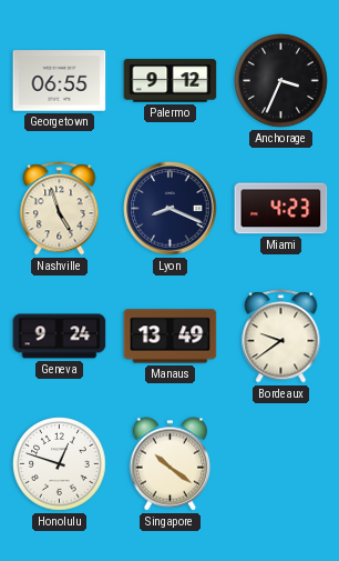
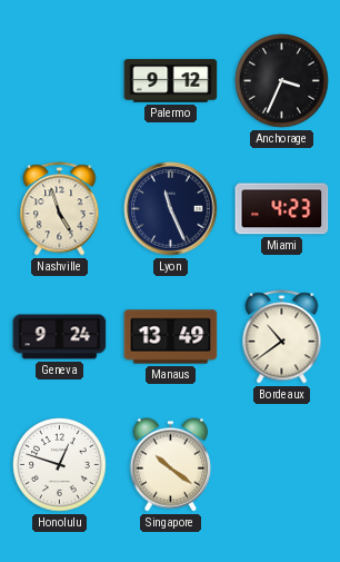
Georgetown: 06:55 -> none
Lyon: 8:19 -> 11:26
Bordeaux: 9:39 -> 10:39
